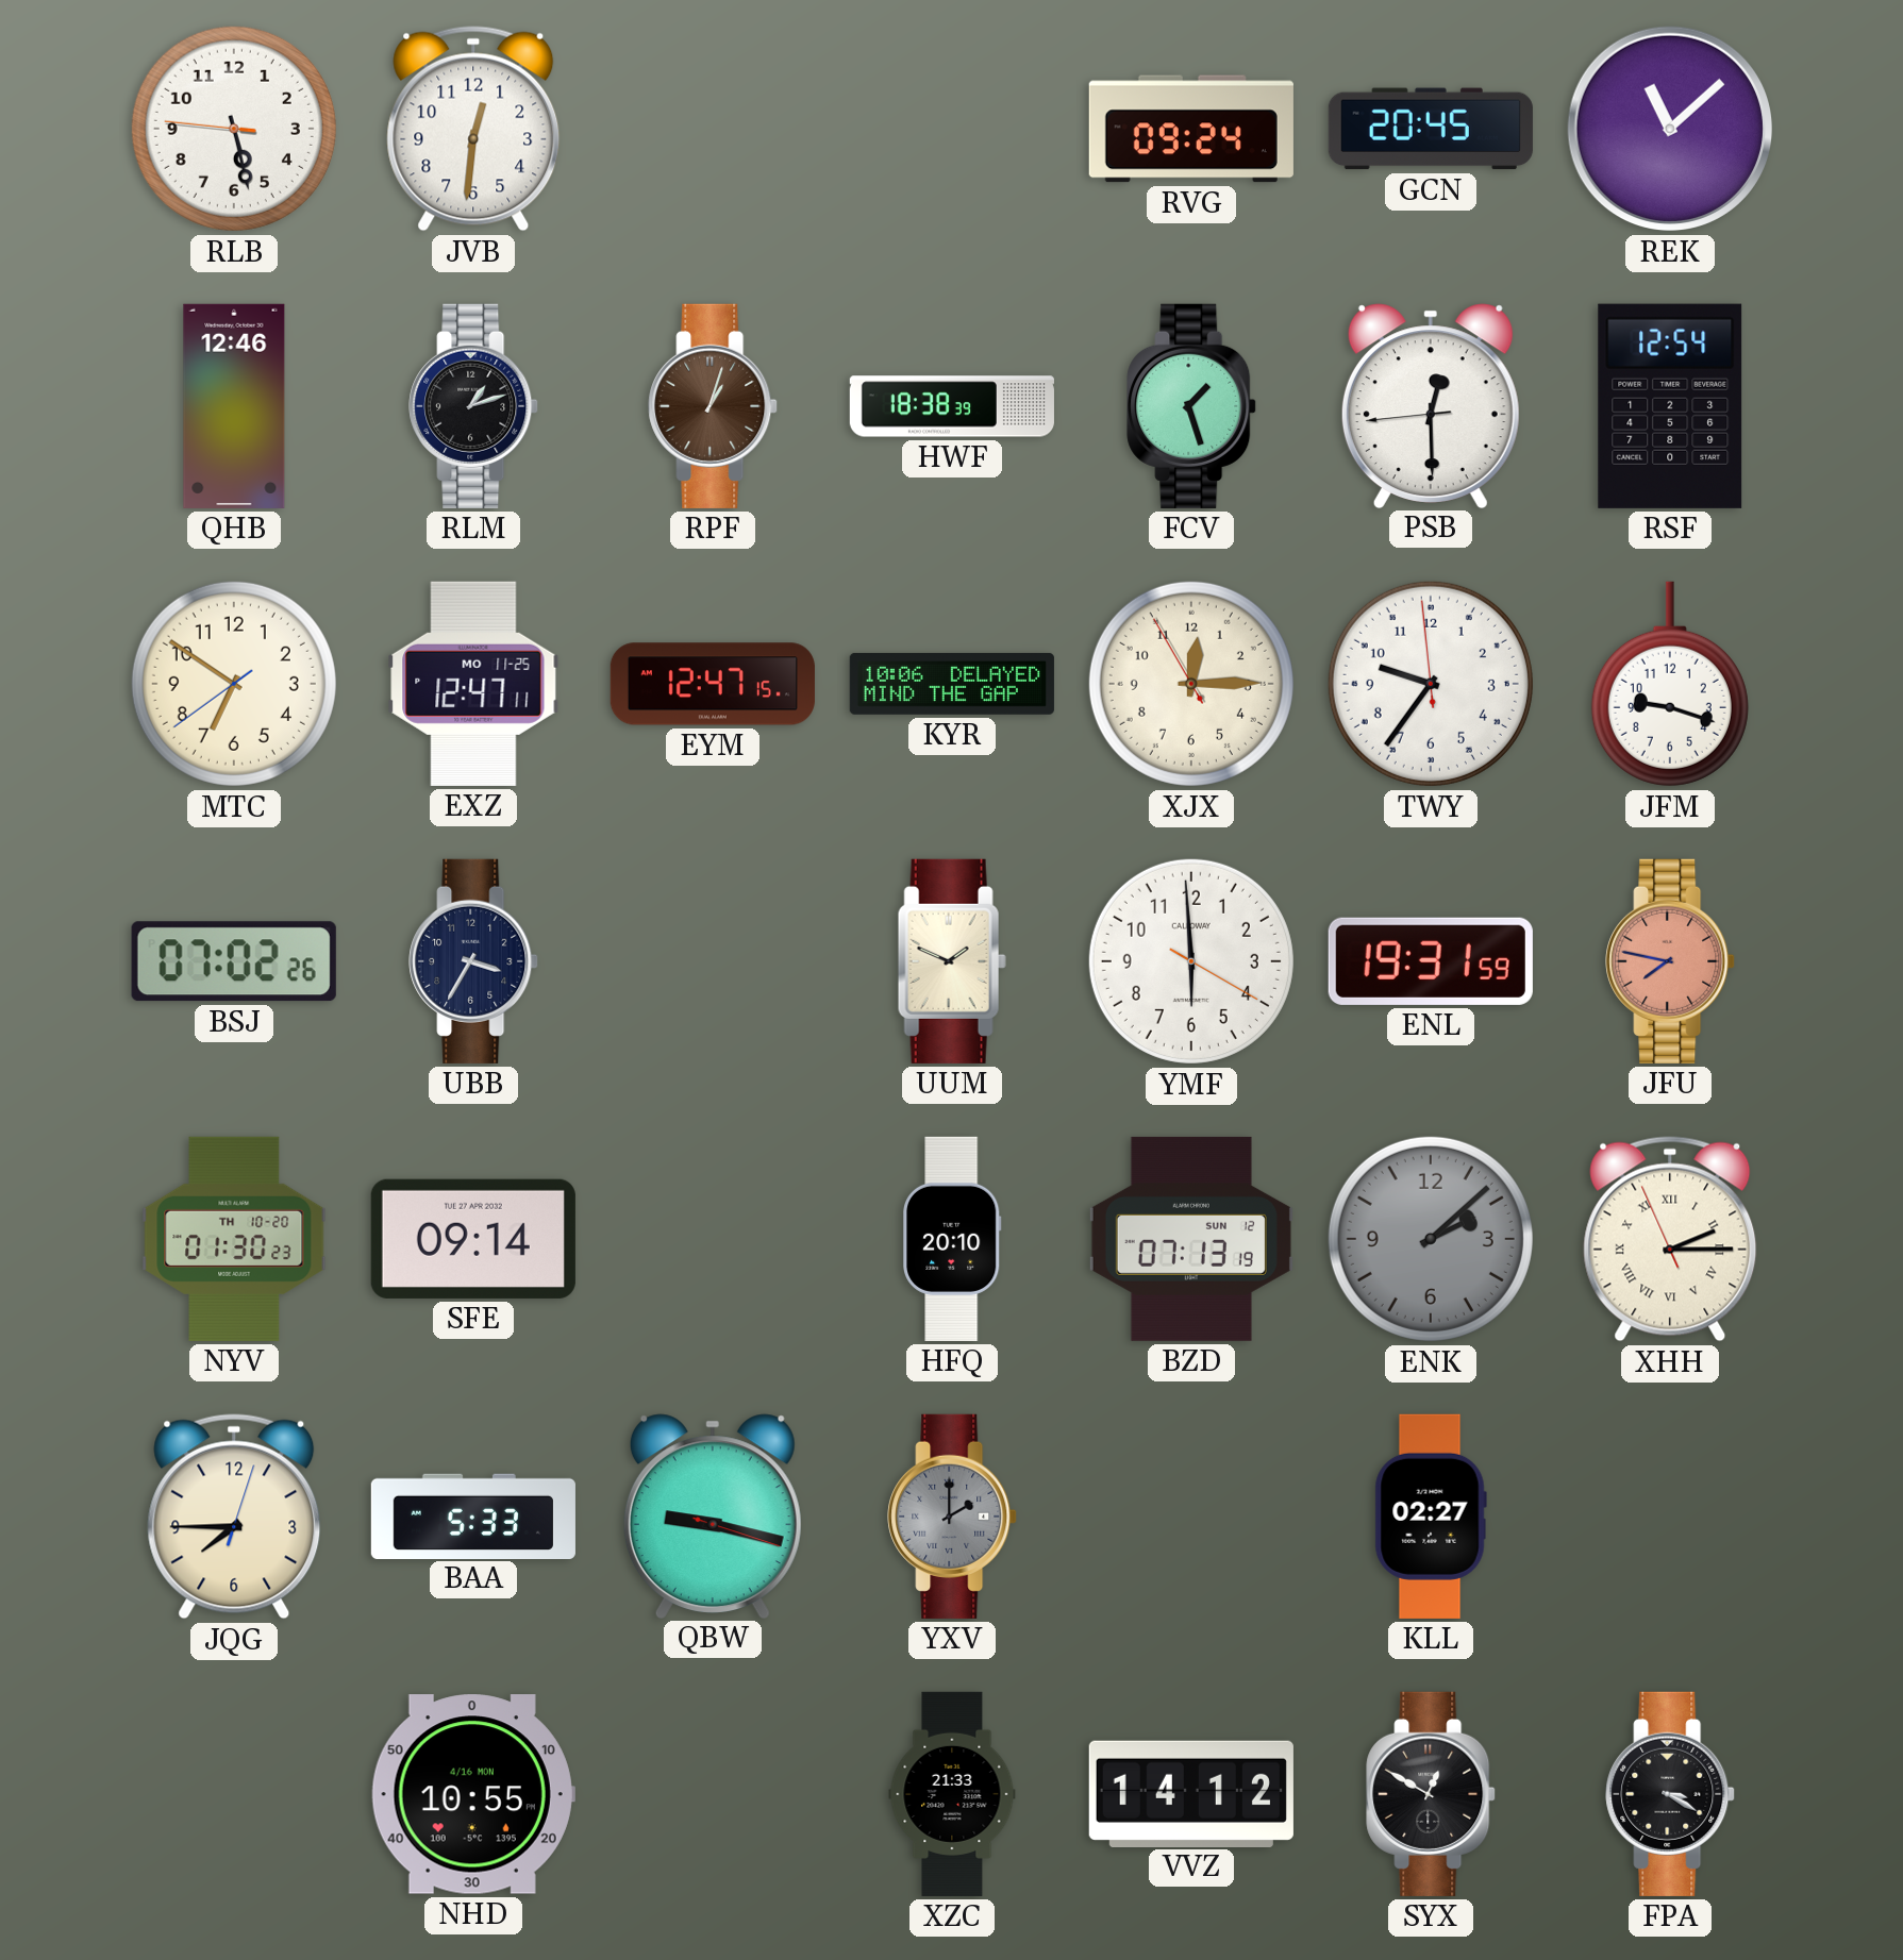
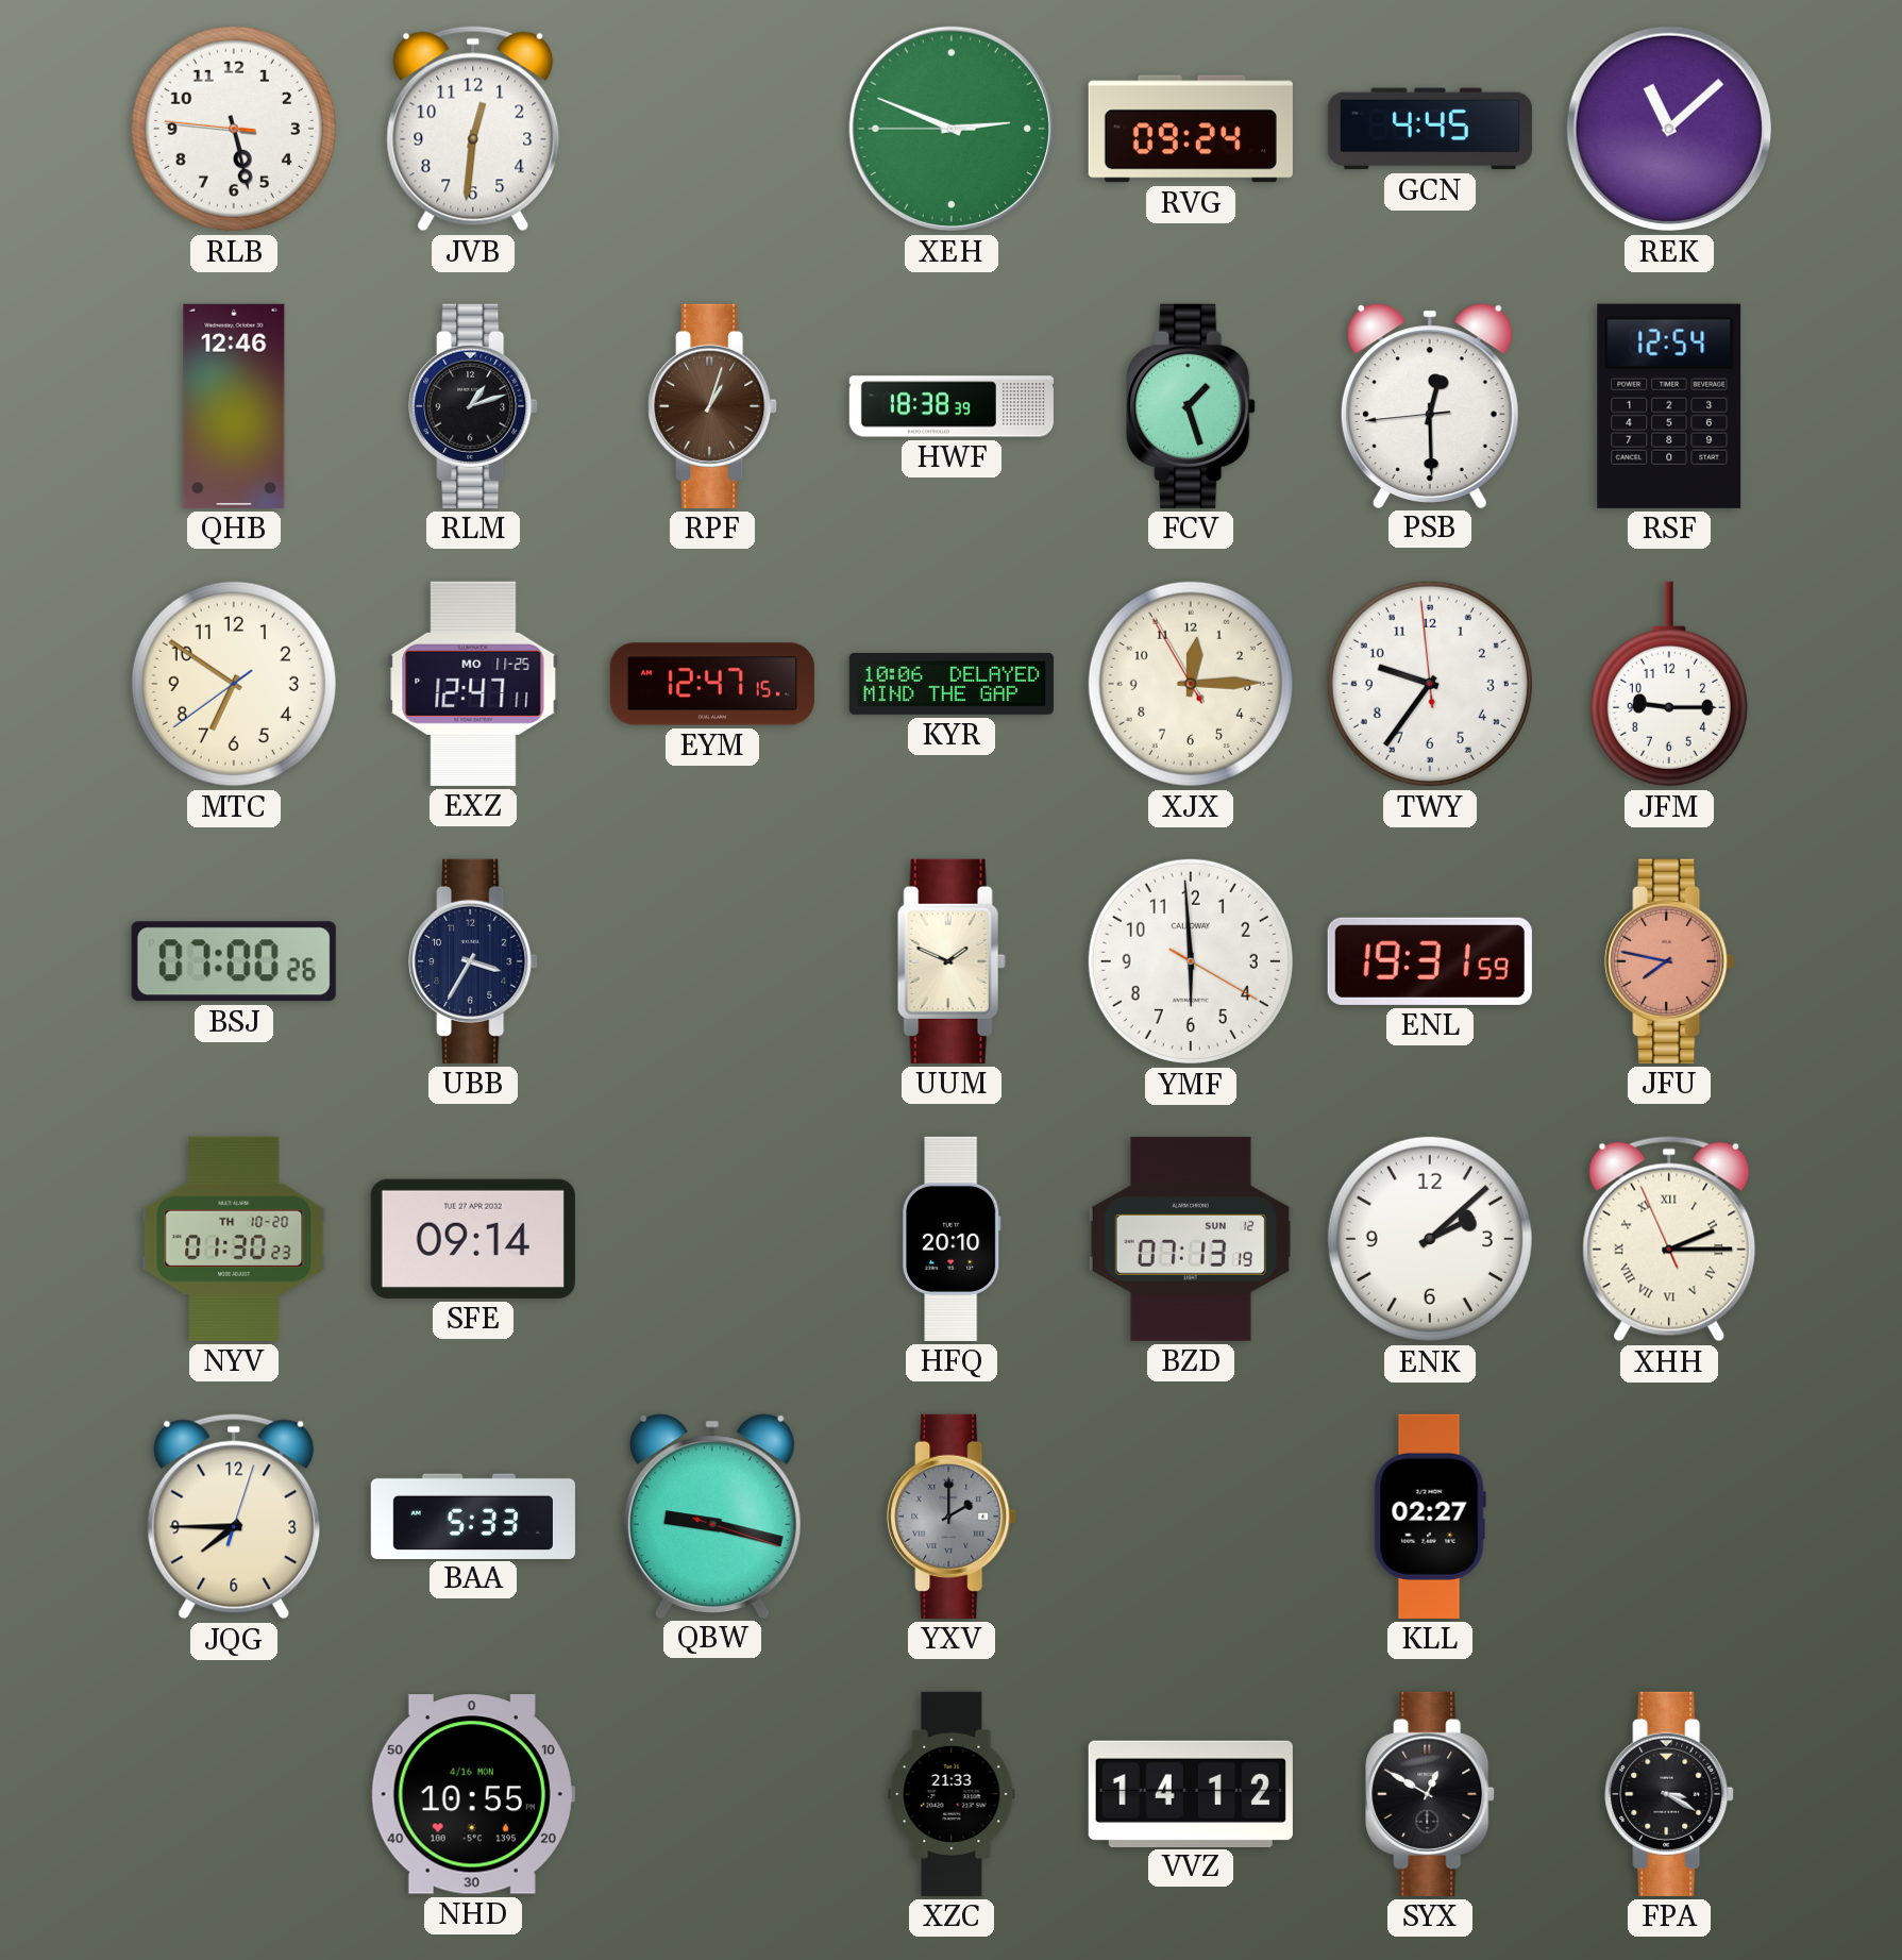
XEH: none -> 2:48
GCN: 20:45 -> 4:45
JFM: 9:18 -> 9:15
BSJ: 07:02 -> 07:00
ENK dial: grey -> white
